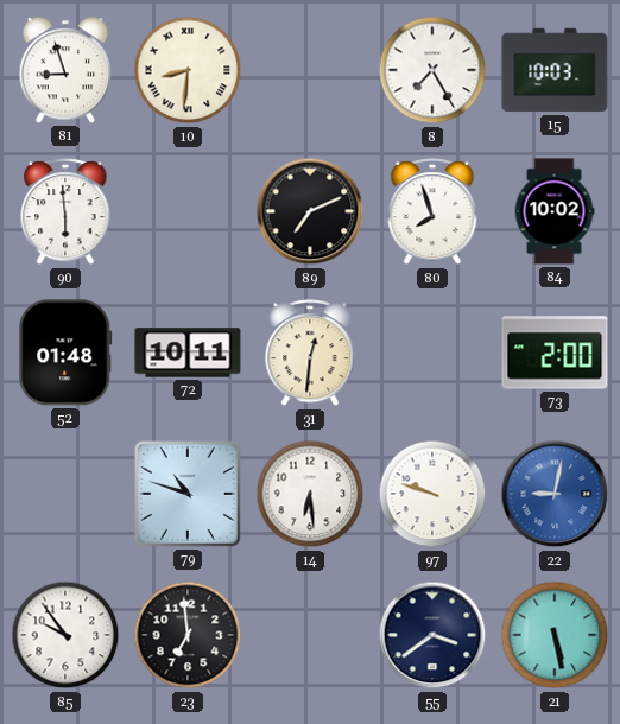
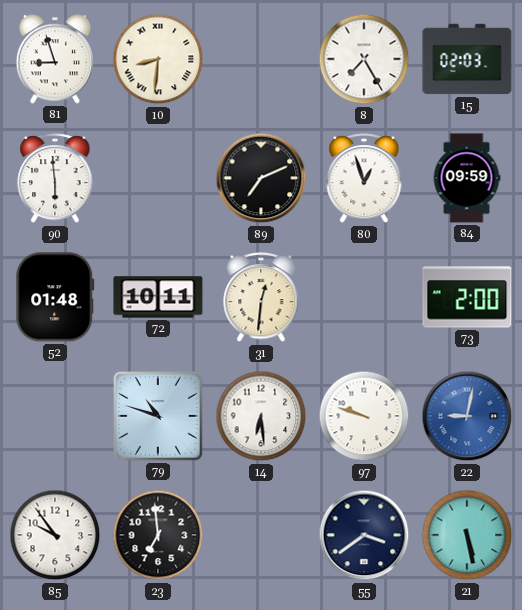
15: 10:03 -> 02:03
80: 7:57 -> 12:57
84: 10:02 -> 09:59
